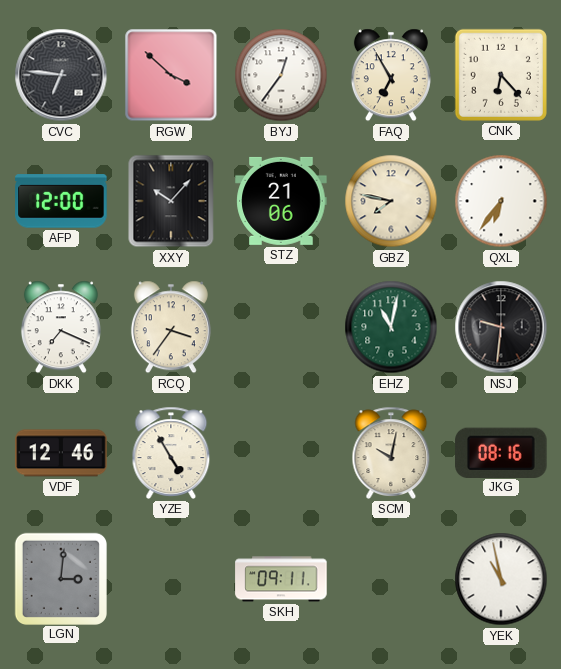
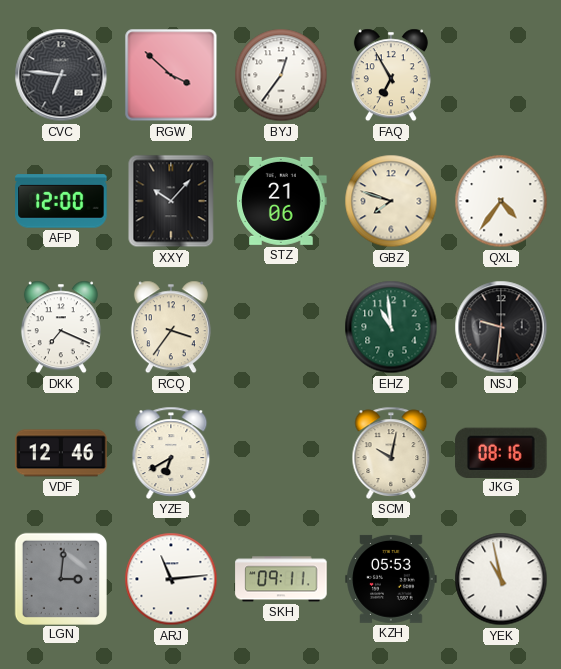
CNK: 6:23 -> none
GBZ: 7:47 -> 7:48
QXL: 6:36 -> 4:36
EHZ: 11:02 -> 10:59
YZE: 4:55 -> 6:40
ARJ: none -> 11:14
KZH: none -> 05:53
